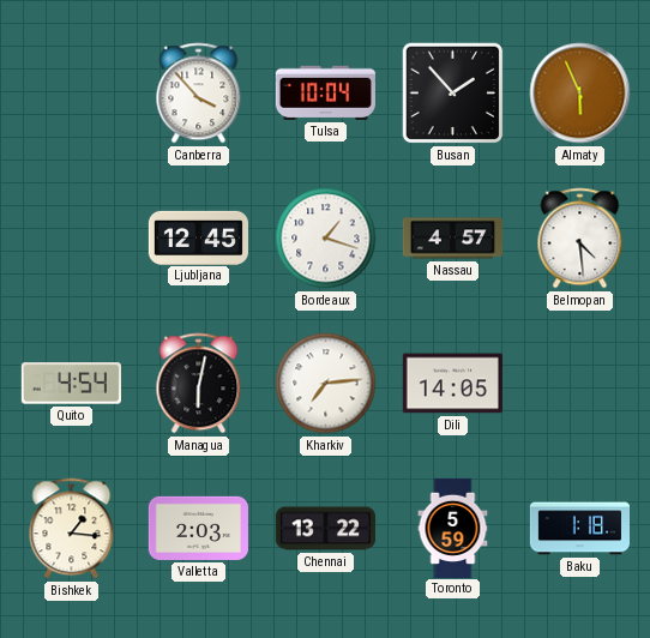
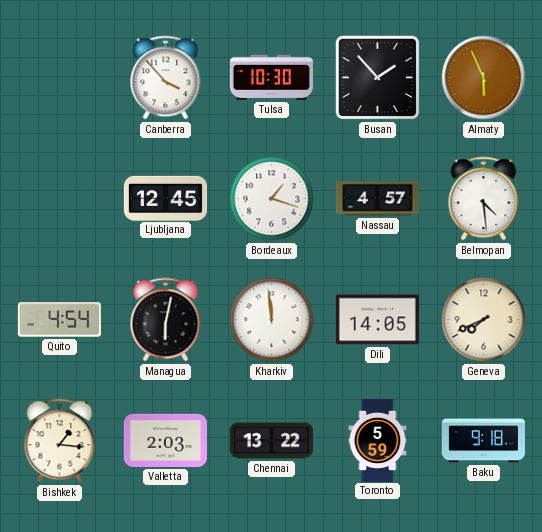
Tulsa: 10:04 -> 10:30
Kharkiv: 7:14 -> 11:59
Geneva: none -> 7:41
Baku: 1:18 -> 9:18
